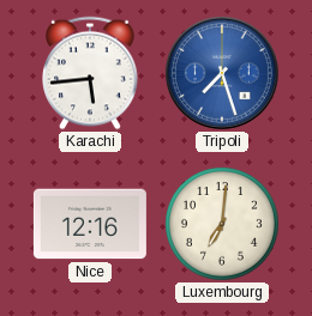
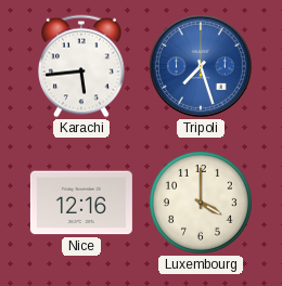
Luxembourg: 7:01 -> 4:00
